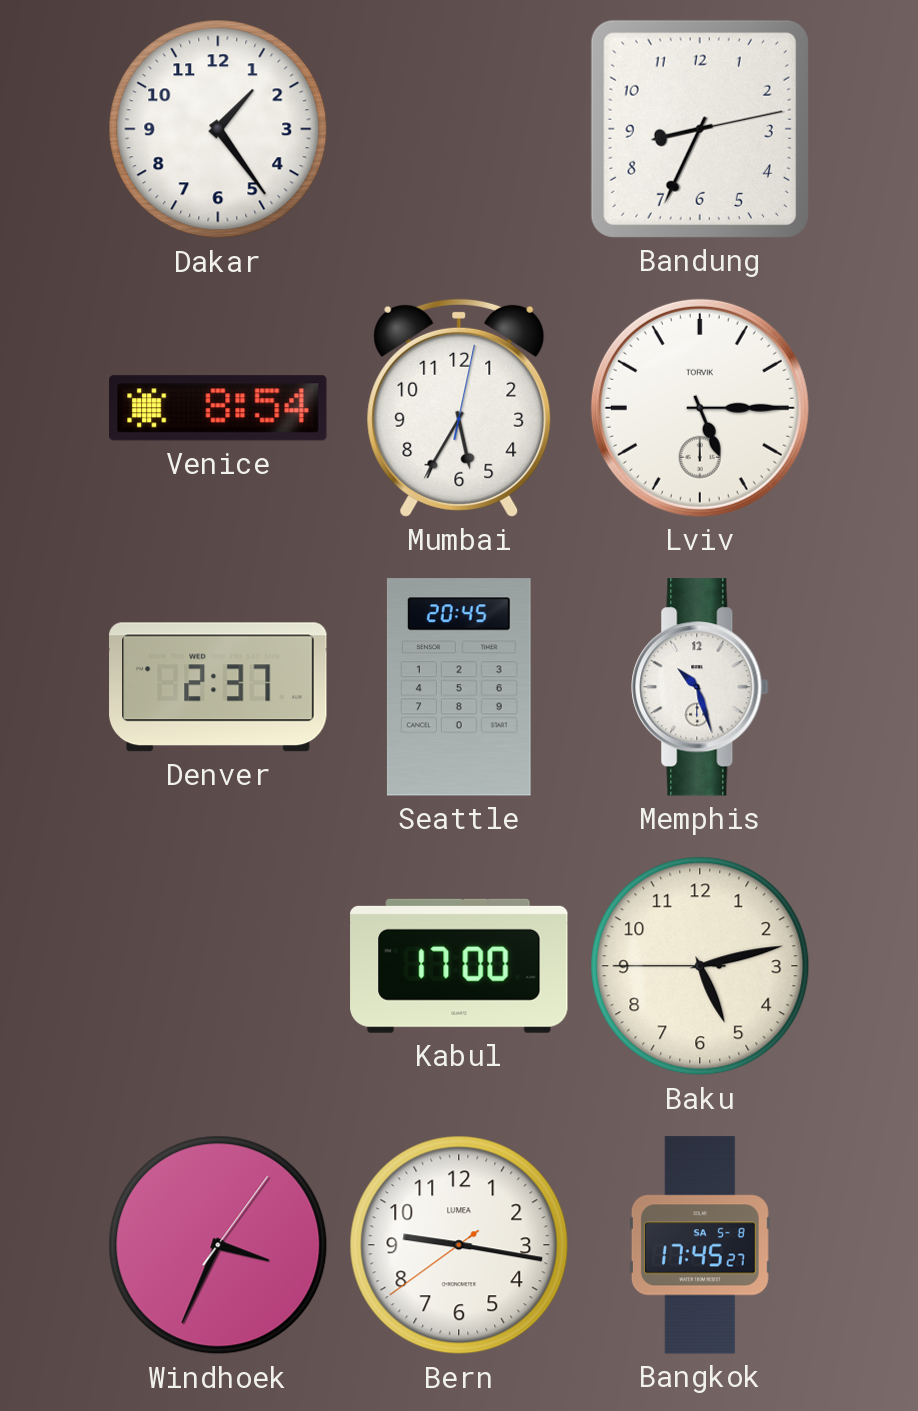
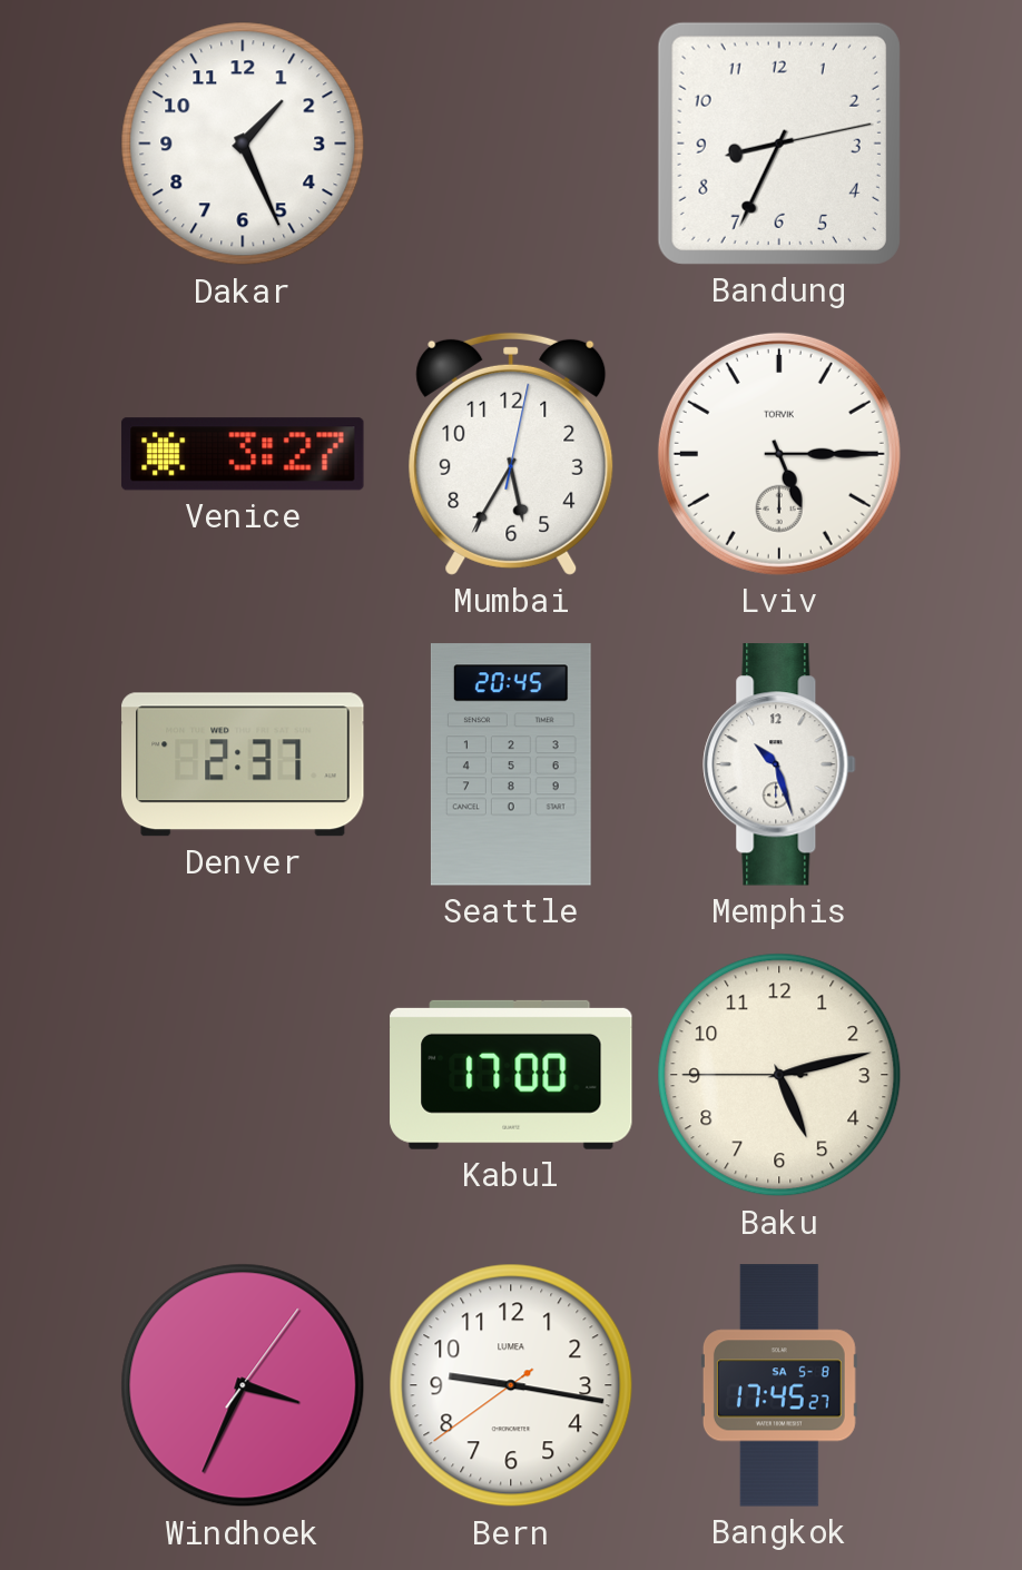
Dakar: 1:24 -> 1:26
Venice: 8:54 -> 3:27
